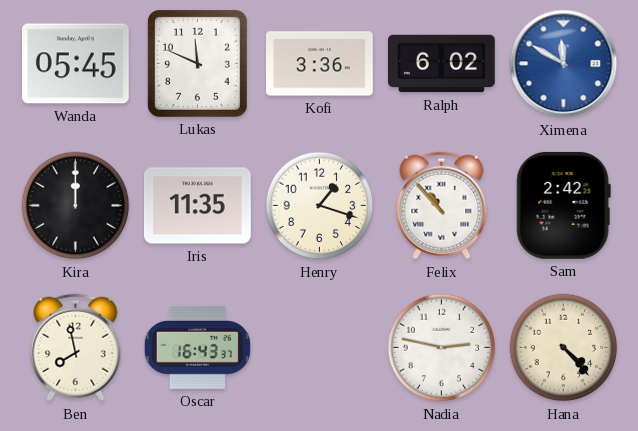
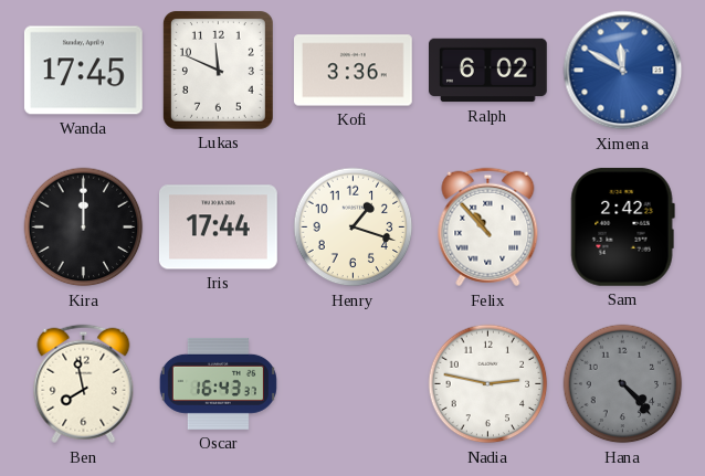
Wanda: 05:45 -> 17:45
Iris: 11:35 -> 17:44
Hana dial: cream -> grey
